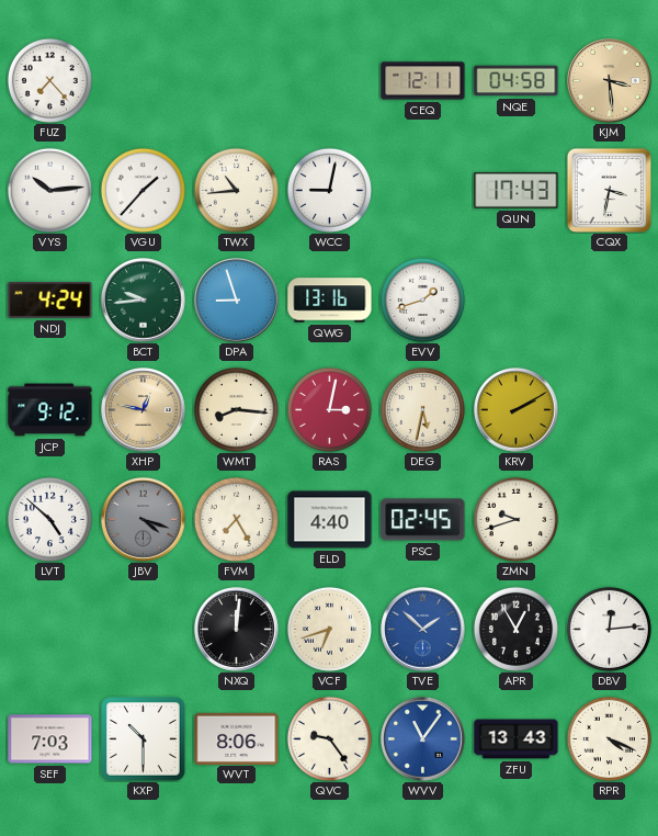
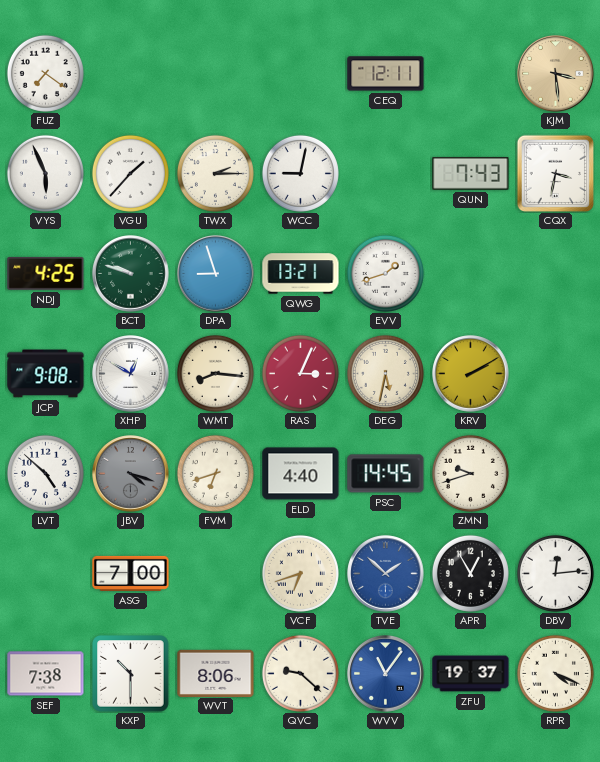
FUZ: 7:23 -> 7:21
NQE: 04:58 -> none
VYS: 10:14 -> 5:56
TWX: 10:44 -> 2:15
QUN: 17:43 -> 7:43
NDJ: 4:24 -> 4:25
BCT: 9:44 -> 9:48
QWG: 13:16 -> 13:21
JCP: 9:12 -> 9:08
XHP: 12:47 -> 12:50
XHP dial: champagne -> white
RAS: 3:02 -> 3:04
FVM: 7:25 -> 6:42
PSC: 02:45 -> 14:45
ASG: none -> 7:00
NXQ: 12:01 -> none
SEF: 7:03 -> 7:38
QVC: 9:24 -> 9:22
ZFU: 13:43 -> 19:37
